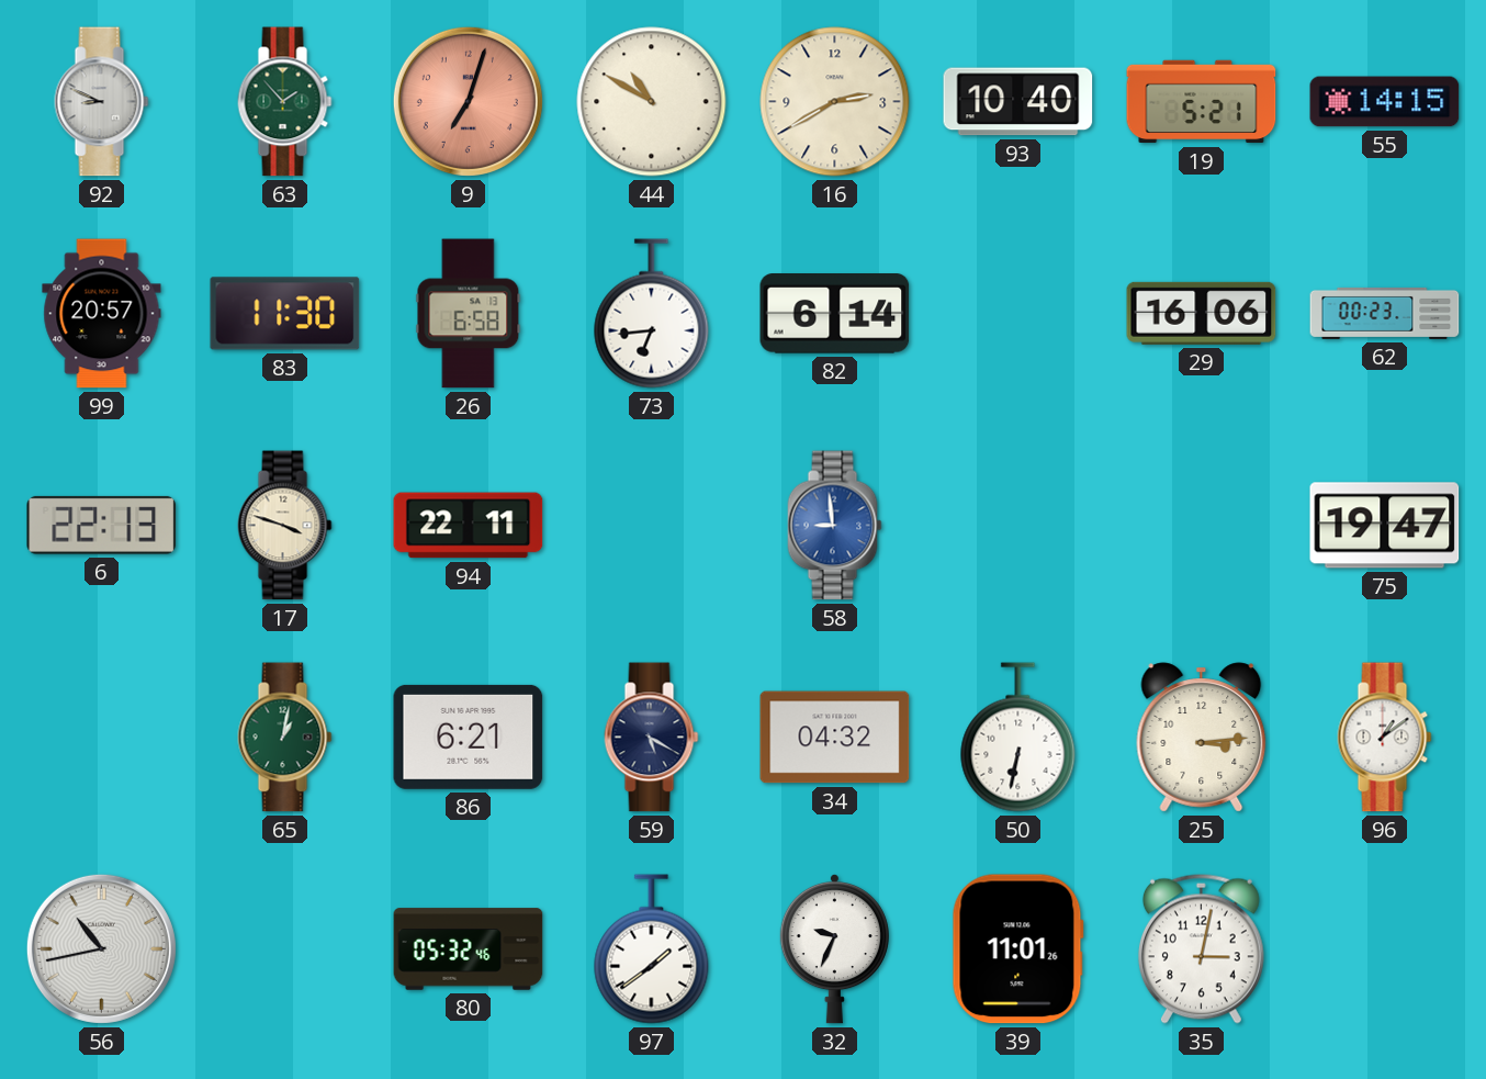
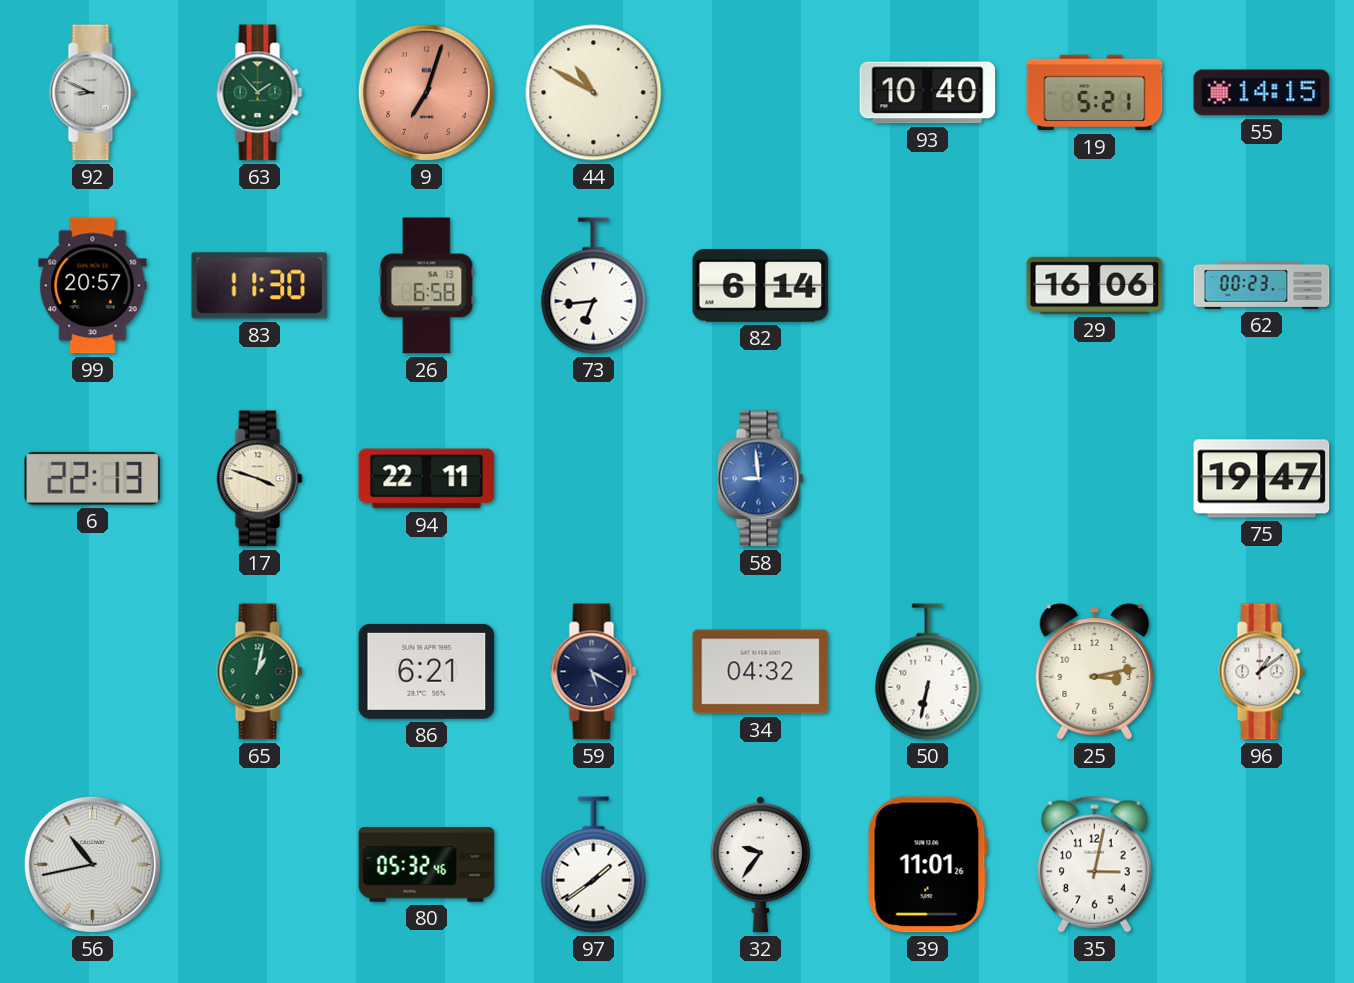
16: 2:40 -> none
25: 3:14 -> 3:13
32: 9:34 -> 9:36
